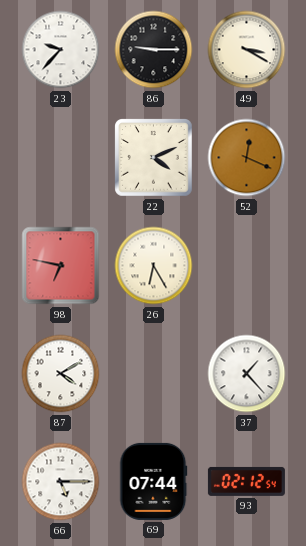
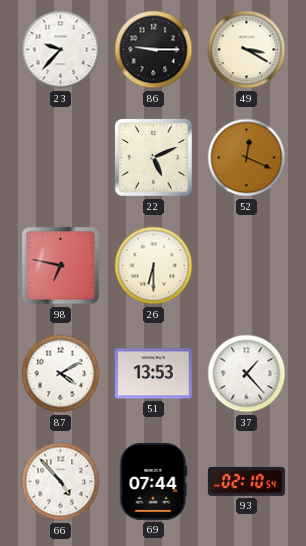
22: 4:11 -> 5:11
26: 6:25 -> 6:30
51: none -> 13:53
66: 5:15 -> 4:53
93: 02:12 -> 02:10
